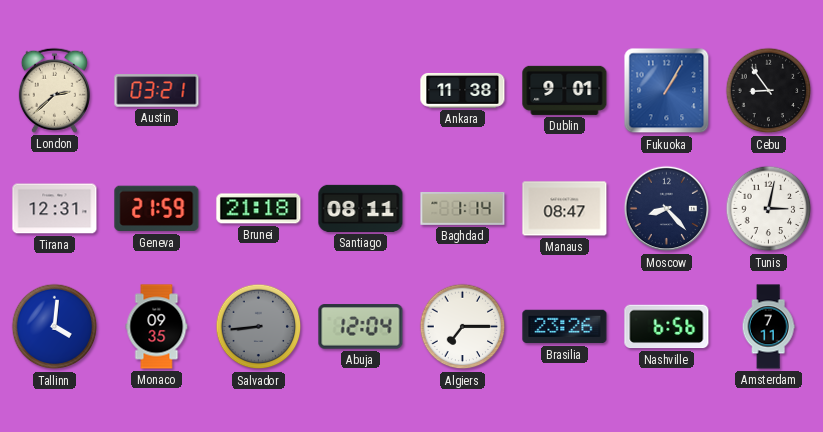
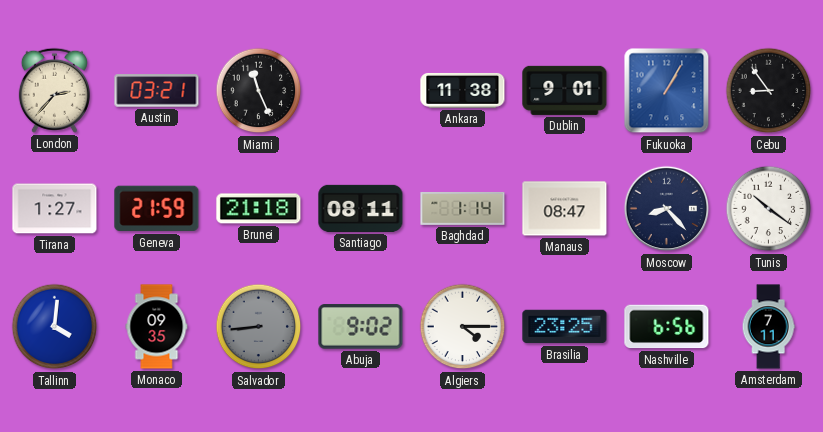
London: 2:38 -> 2:37
Miami: none -> 11:26
Tirana: 12:31 -> 1:27
Tunis: 3:02 -> 10:21
Abuja: 12:04 -> 9:02
Algiers: 7:15 -> 4:15
Brasilia: 23:26 -> 23:25
